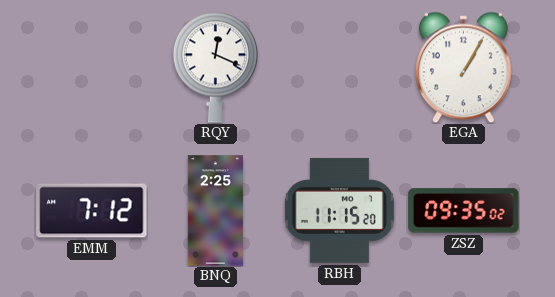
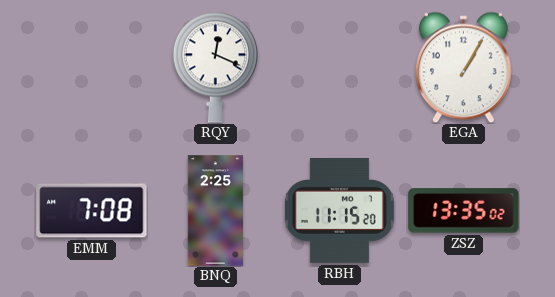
EMM: 7:12 -> 7:08
ZSZ: 09:35 -> 13:35
